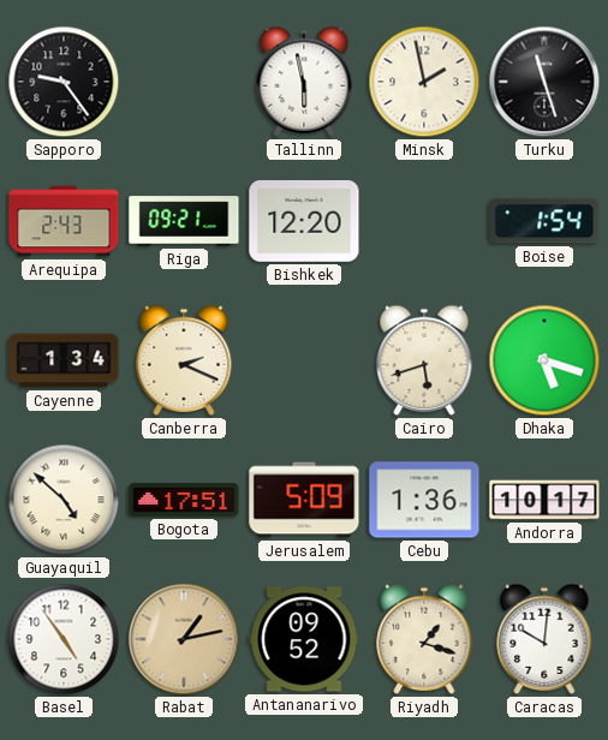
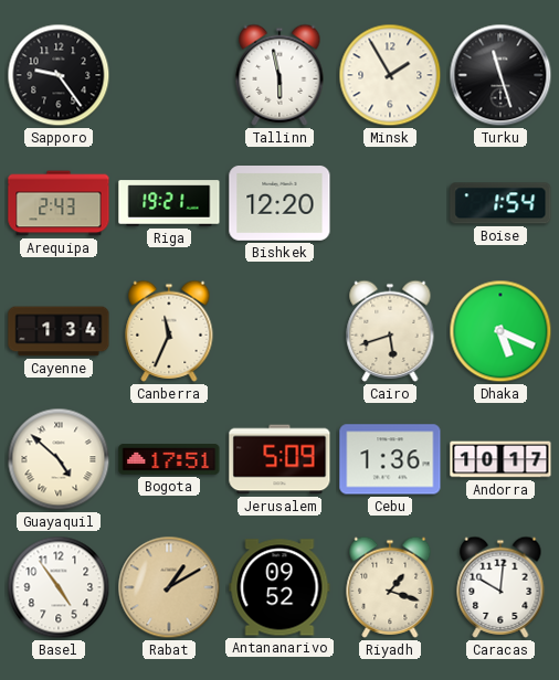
Minsk: 1:58 -> 1:55
Riga: 09:21 -> 19:21
Canberra: 2:19 -> 11:34
Dhaka: 5:18 -> 5:19
Rabat: 1:13 -> 1:10
